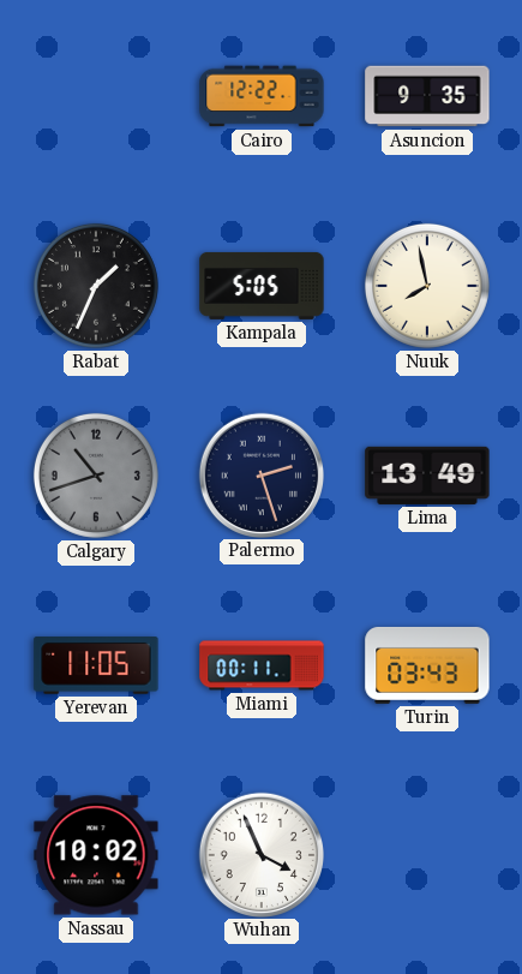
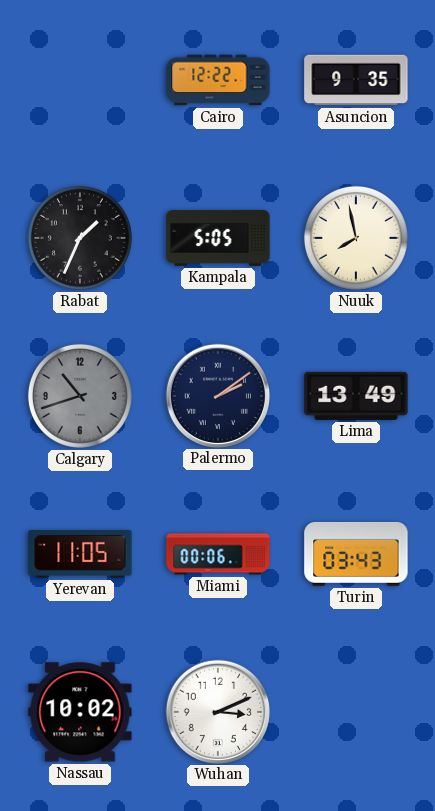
Palermo: 2:27 -> 2:09
Miami: 00:11 -> 00:06
Wuhan: 3:56 -> 3:11
